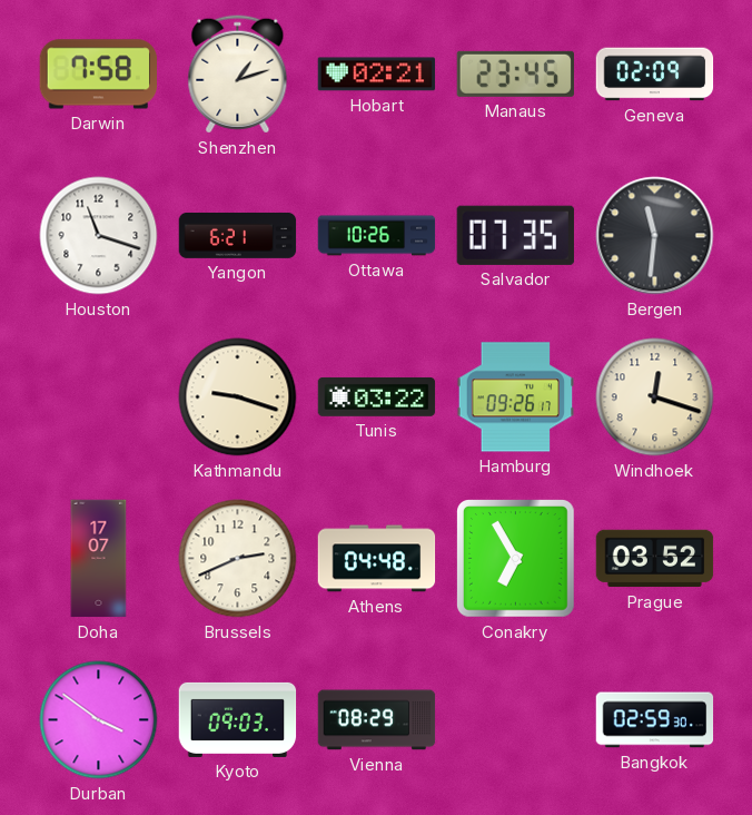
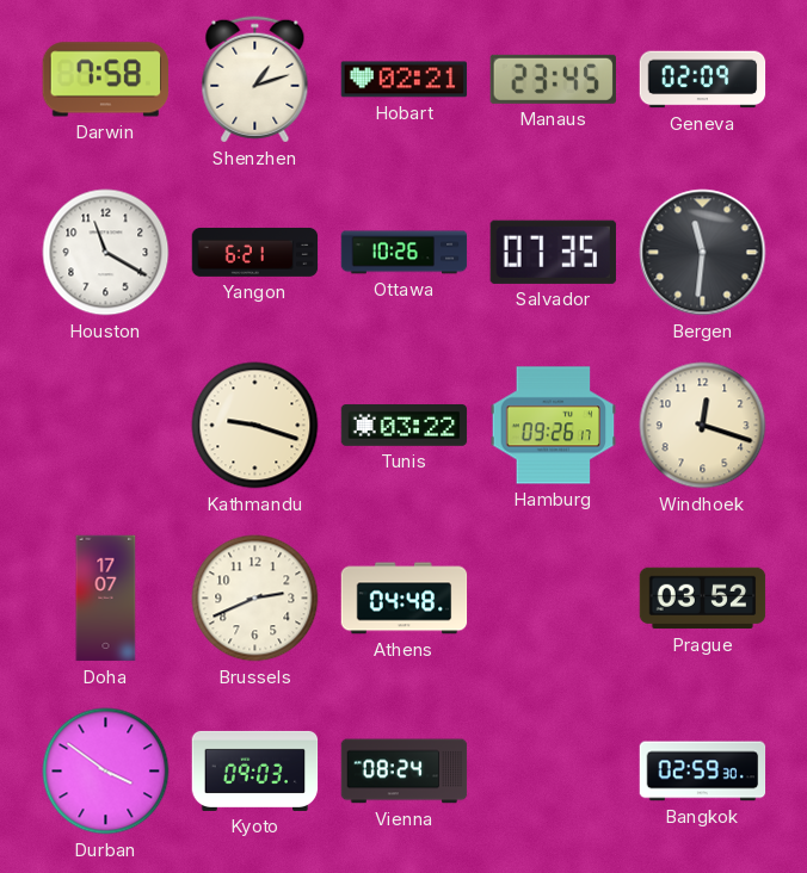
Houston: 11:18 -> 11:20
Conakry: 6:55 -> none
Vienna: 08:29 -> 08:24
